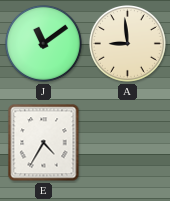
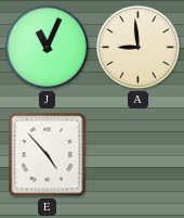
J: 11:09 -> 11:04
E: 4:35 -> 4:53
